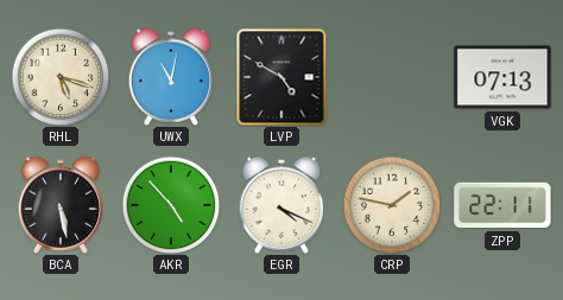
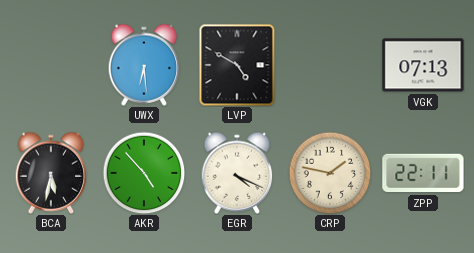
RHL: 5:18 -> none
UWX: 11:02 -> 6:29
BCA: 5:28 -> 5:32
